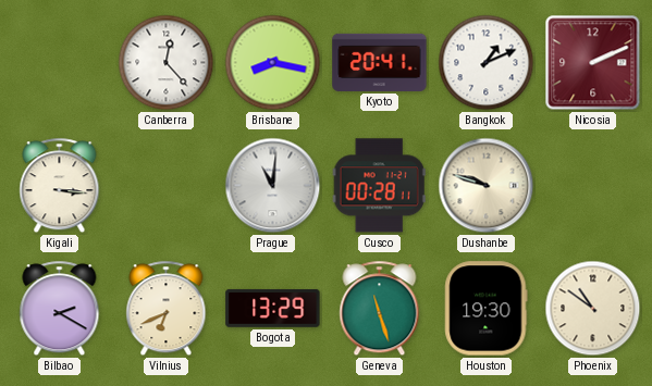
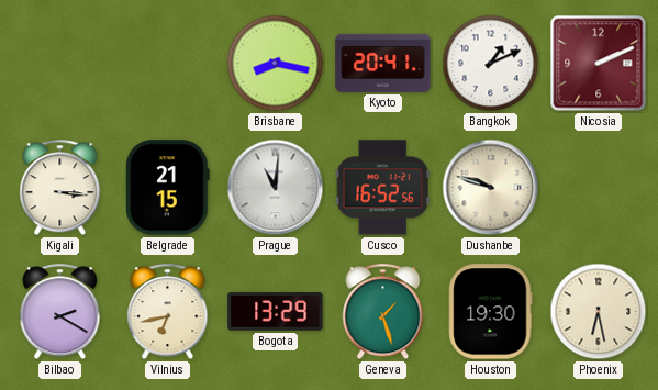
Canberra: 12:23 -> none
Belgrade: none -> 21:15
Cusco: 00:28 -> 16:52
Vilnius: 6:41 -> 6:43
Geneva: 11:27 -> 1:27
Phoenix: 10:51 -> 6:28
